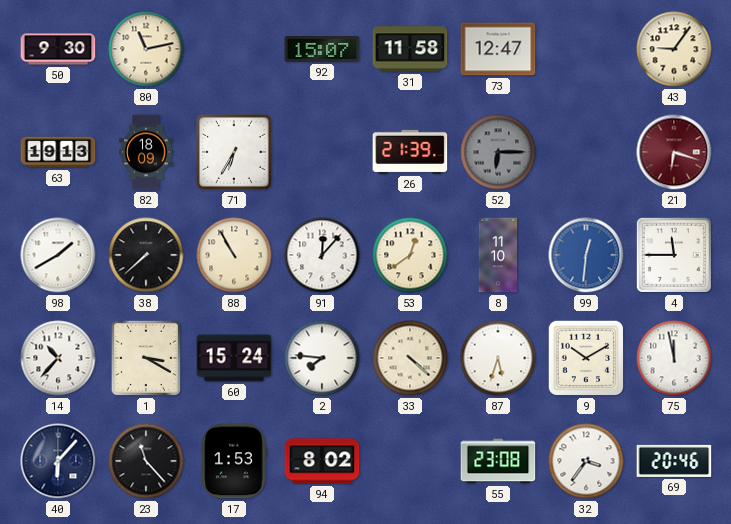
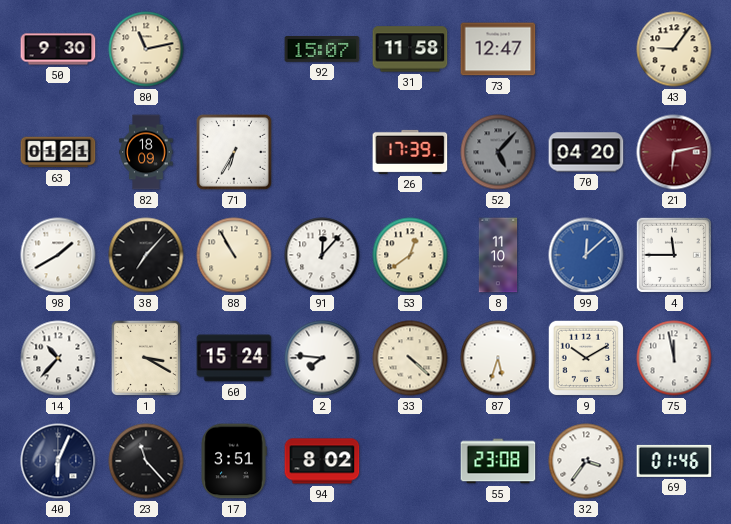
63: 19:13 -> 01:21
26: 21:39 -> 17:39
52: 6:15 -> 5:07
70: none -> 04:20
21: 6:18 -> 6:13
38: 7:38 -> 7:07
99: 12:31 -> 12:08
40: 6:07 -> 6:04
17: 1:53 -> 3:51
69: 20:46 -> 01:46
